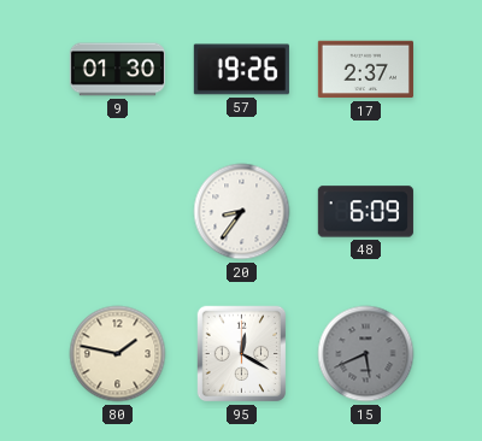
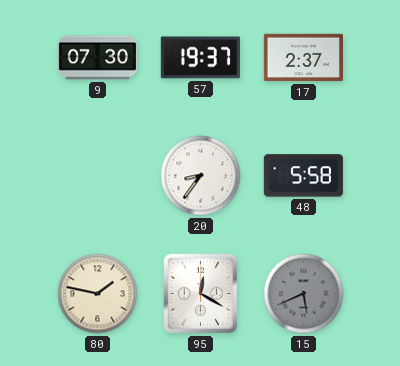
9: 01:30 -> 07:30
57: 19:26 -> 19:37
48: 6:09 -> 5:58
